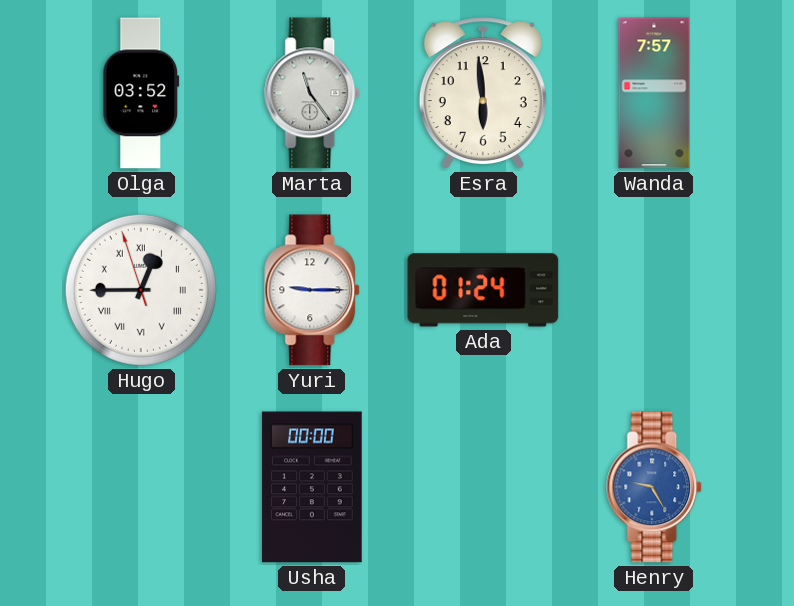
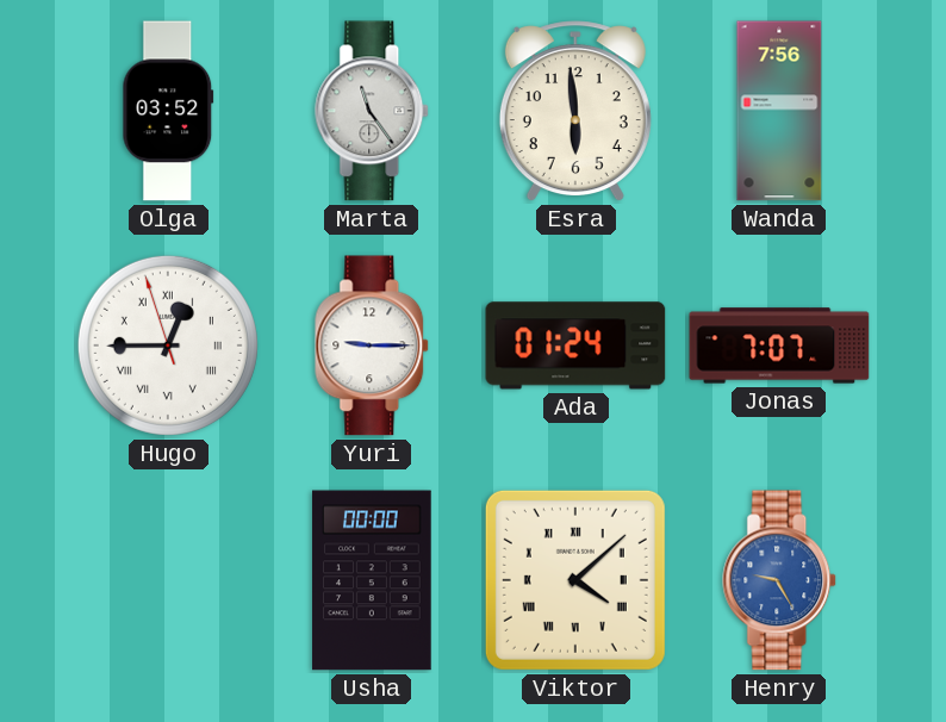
Wanda: 7:57 -> 7:56
Jonas: none -> 7:07
Viktor: none -> 4:08
